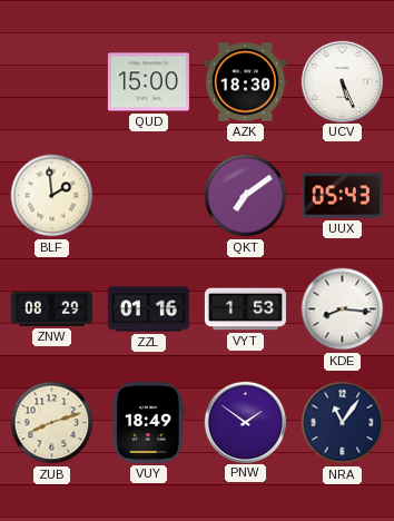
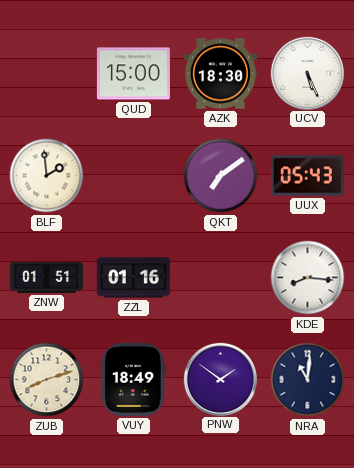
ZNW: 08:29 -> 01:51
VYT: 1:53 -> none
NRA: 11:06 -> 11:01
